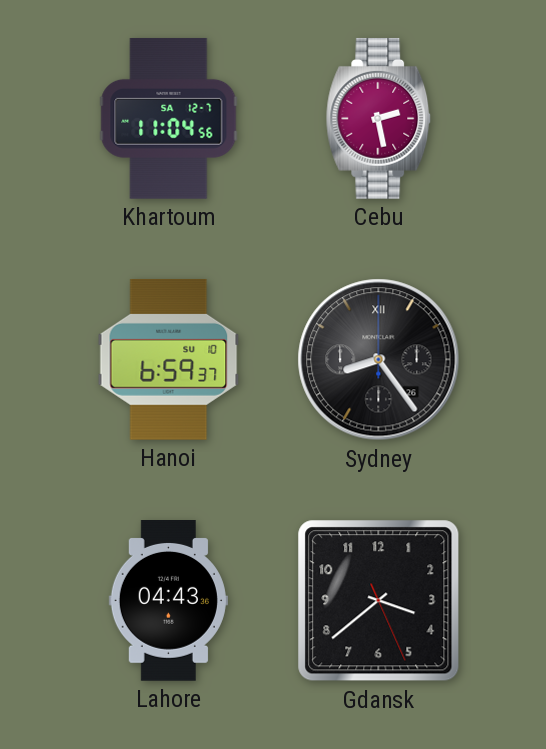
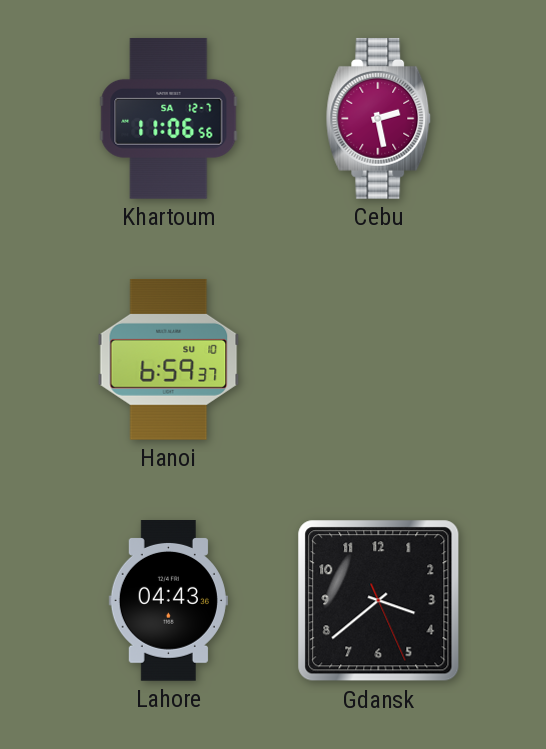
Khartoum: 11:04 -> 11:06
Sydney: 8:24 -> none
